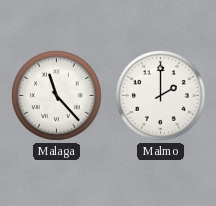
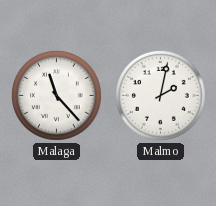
Malmo: 2:00 -> 2:02
